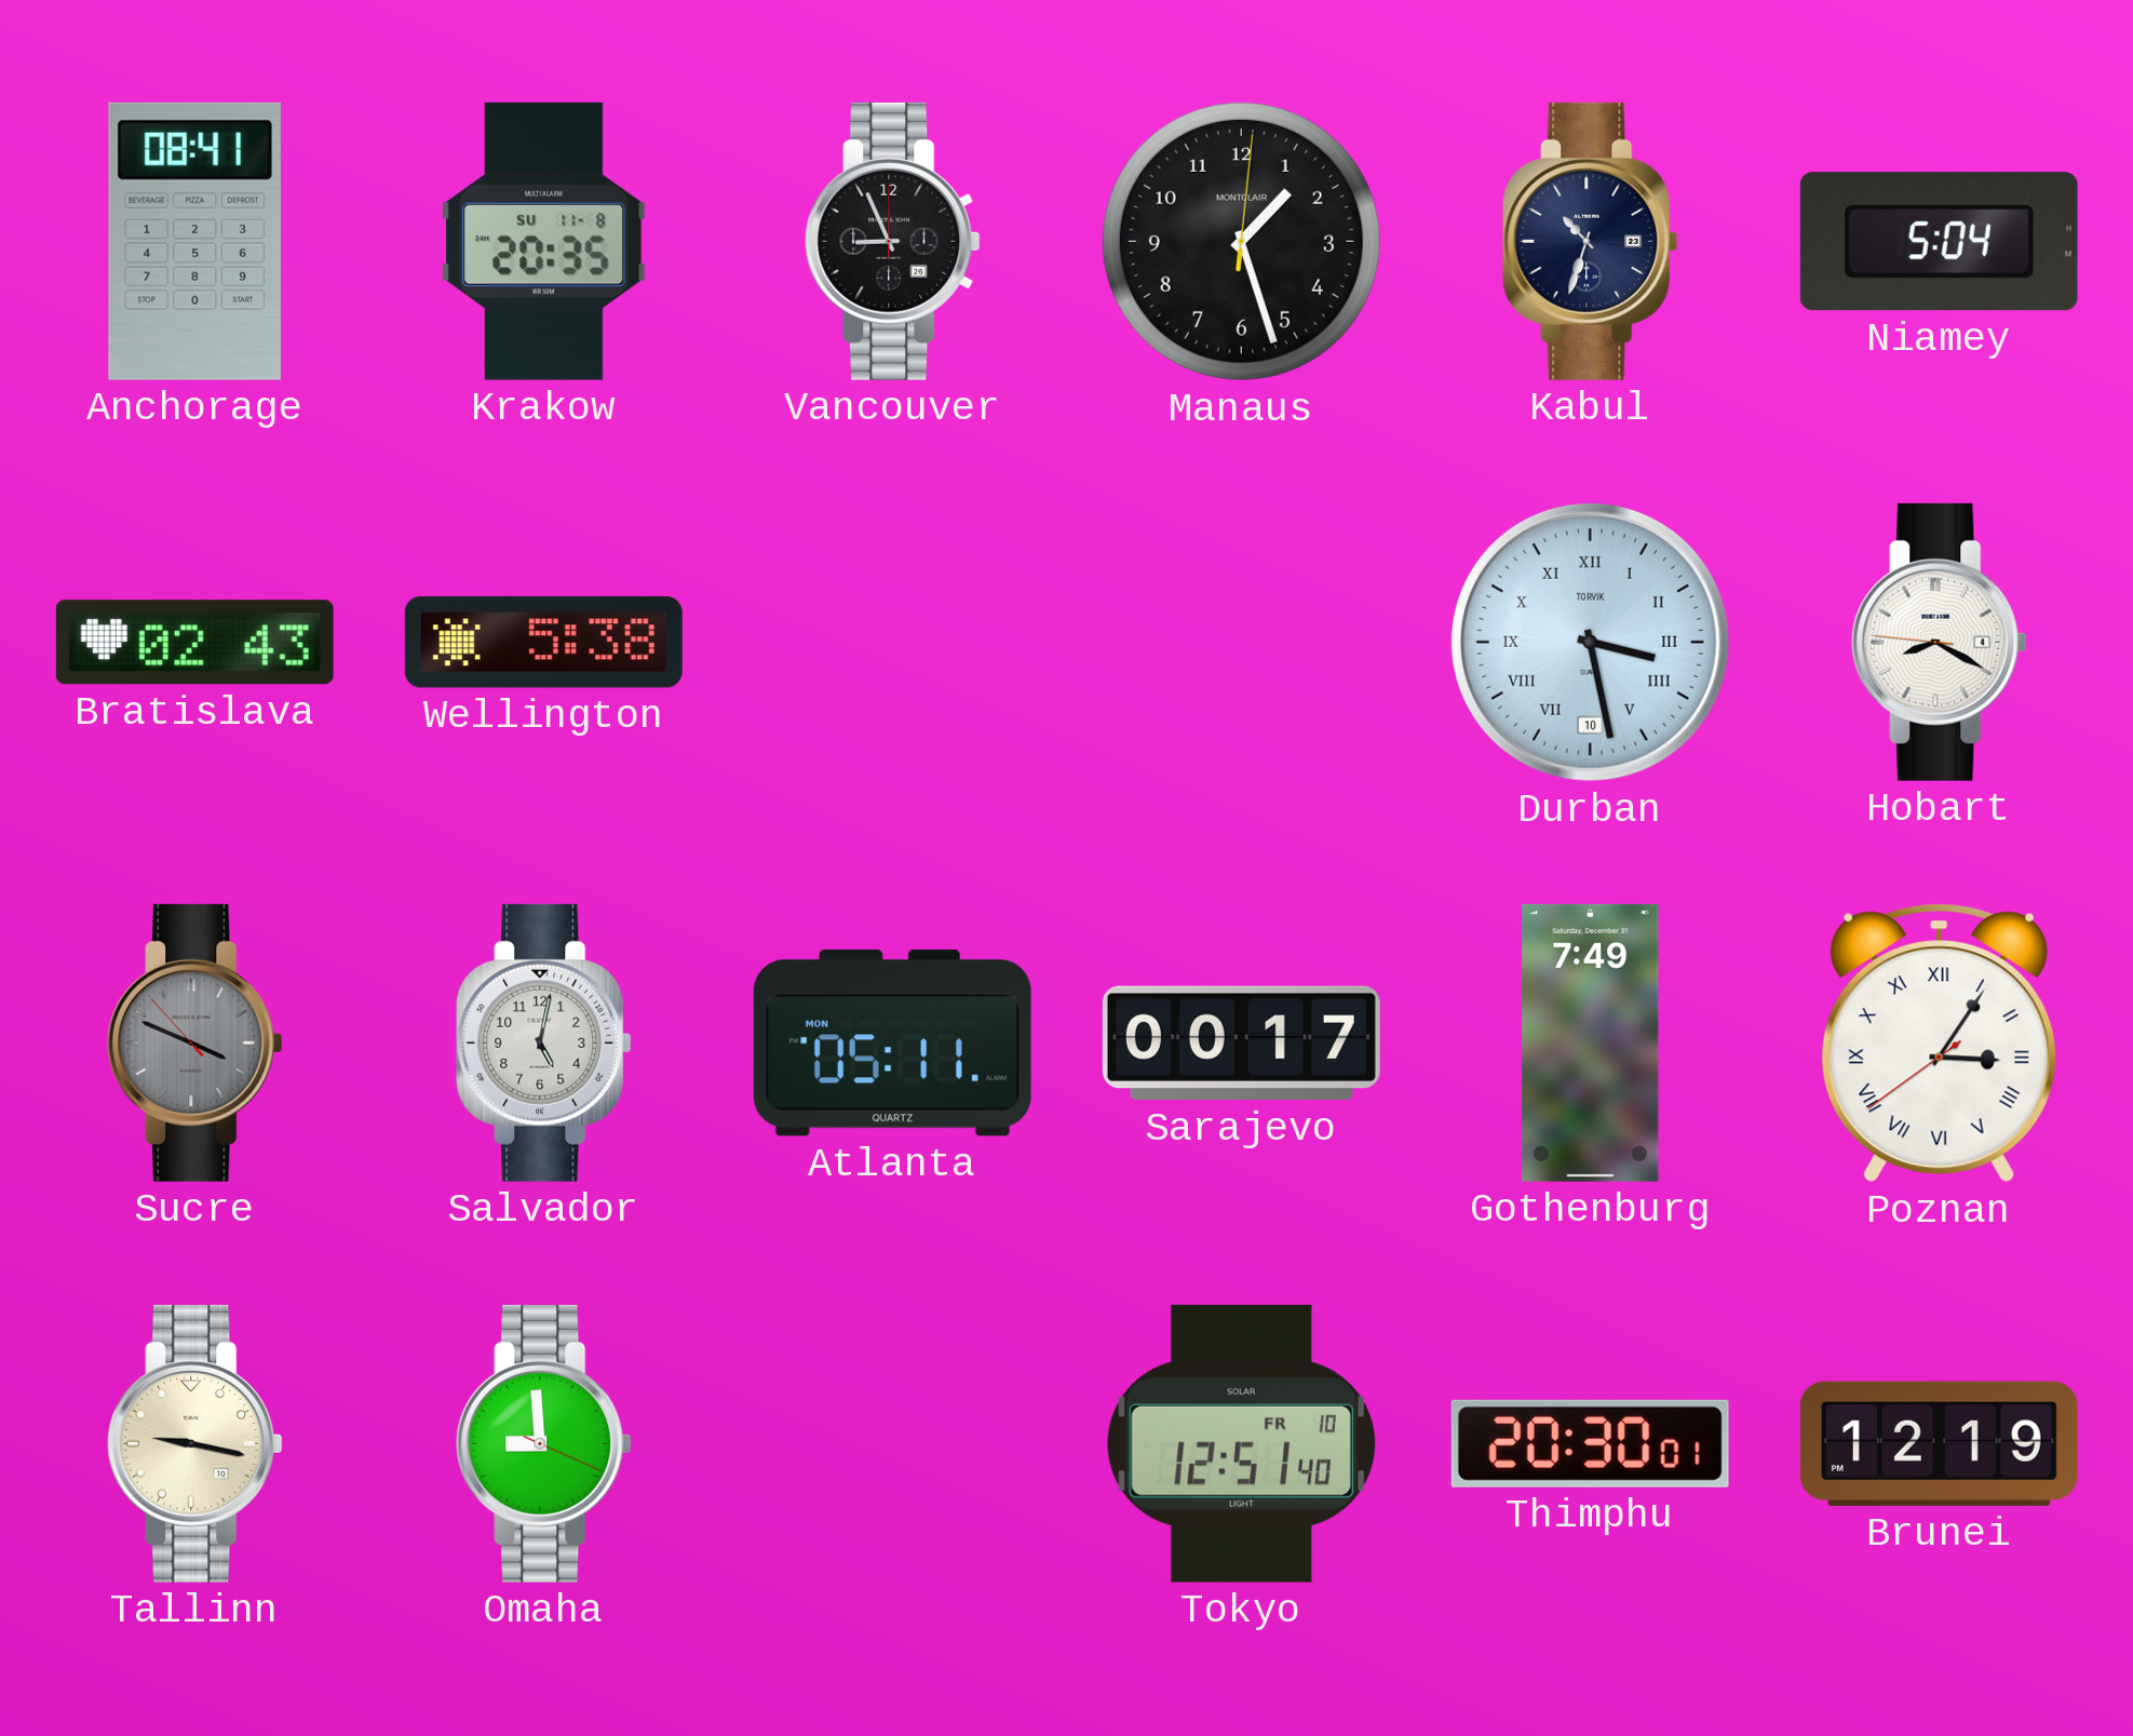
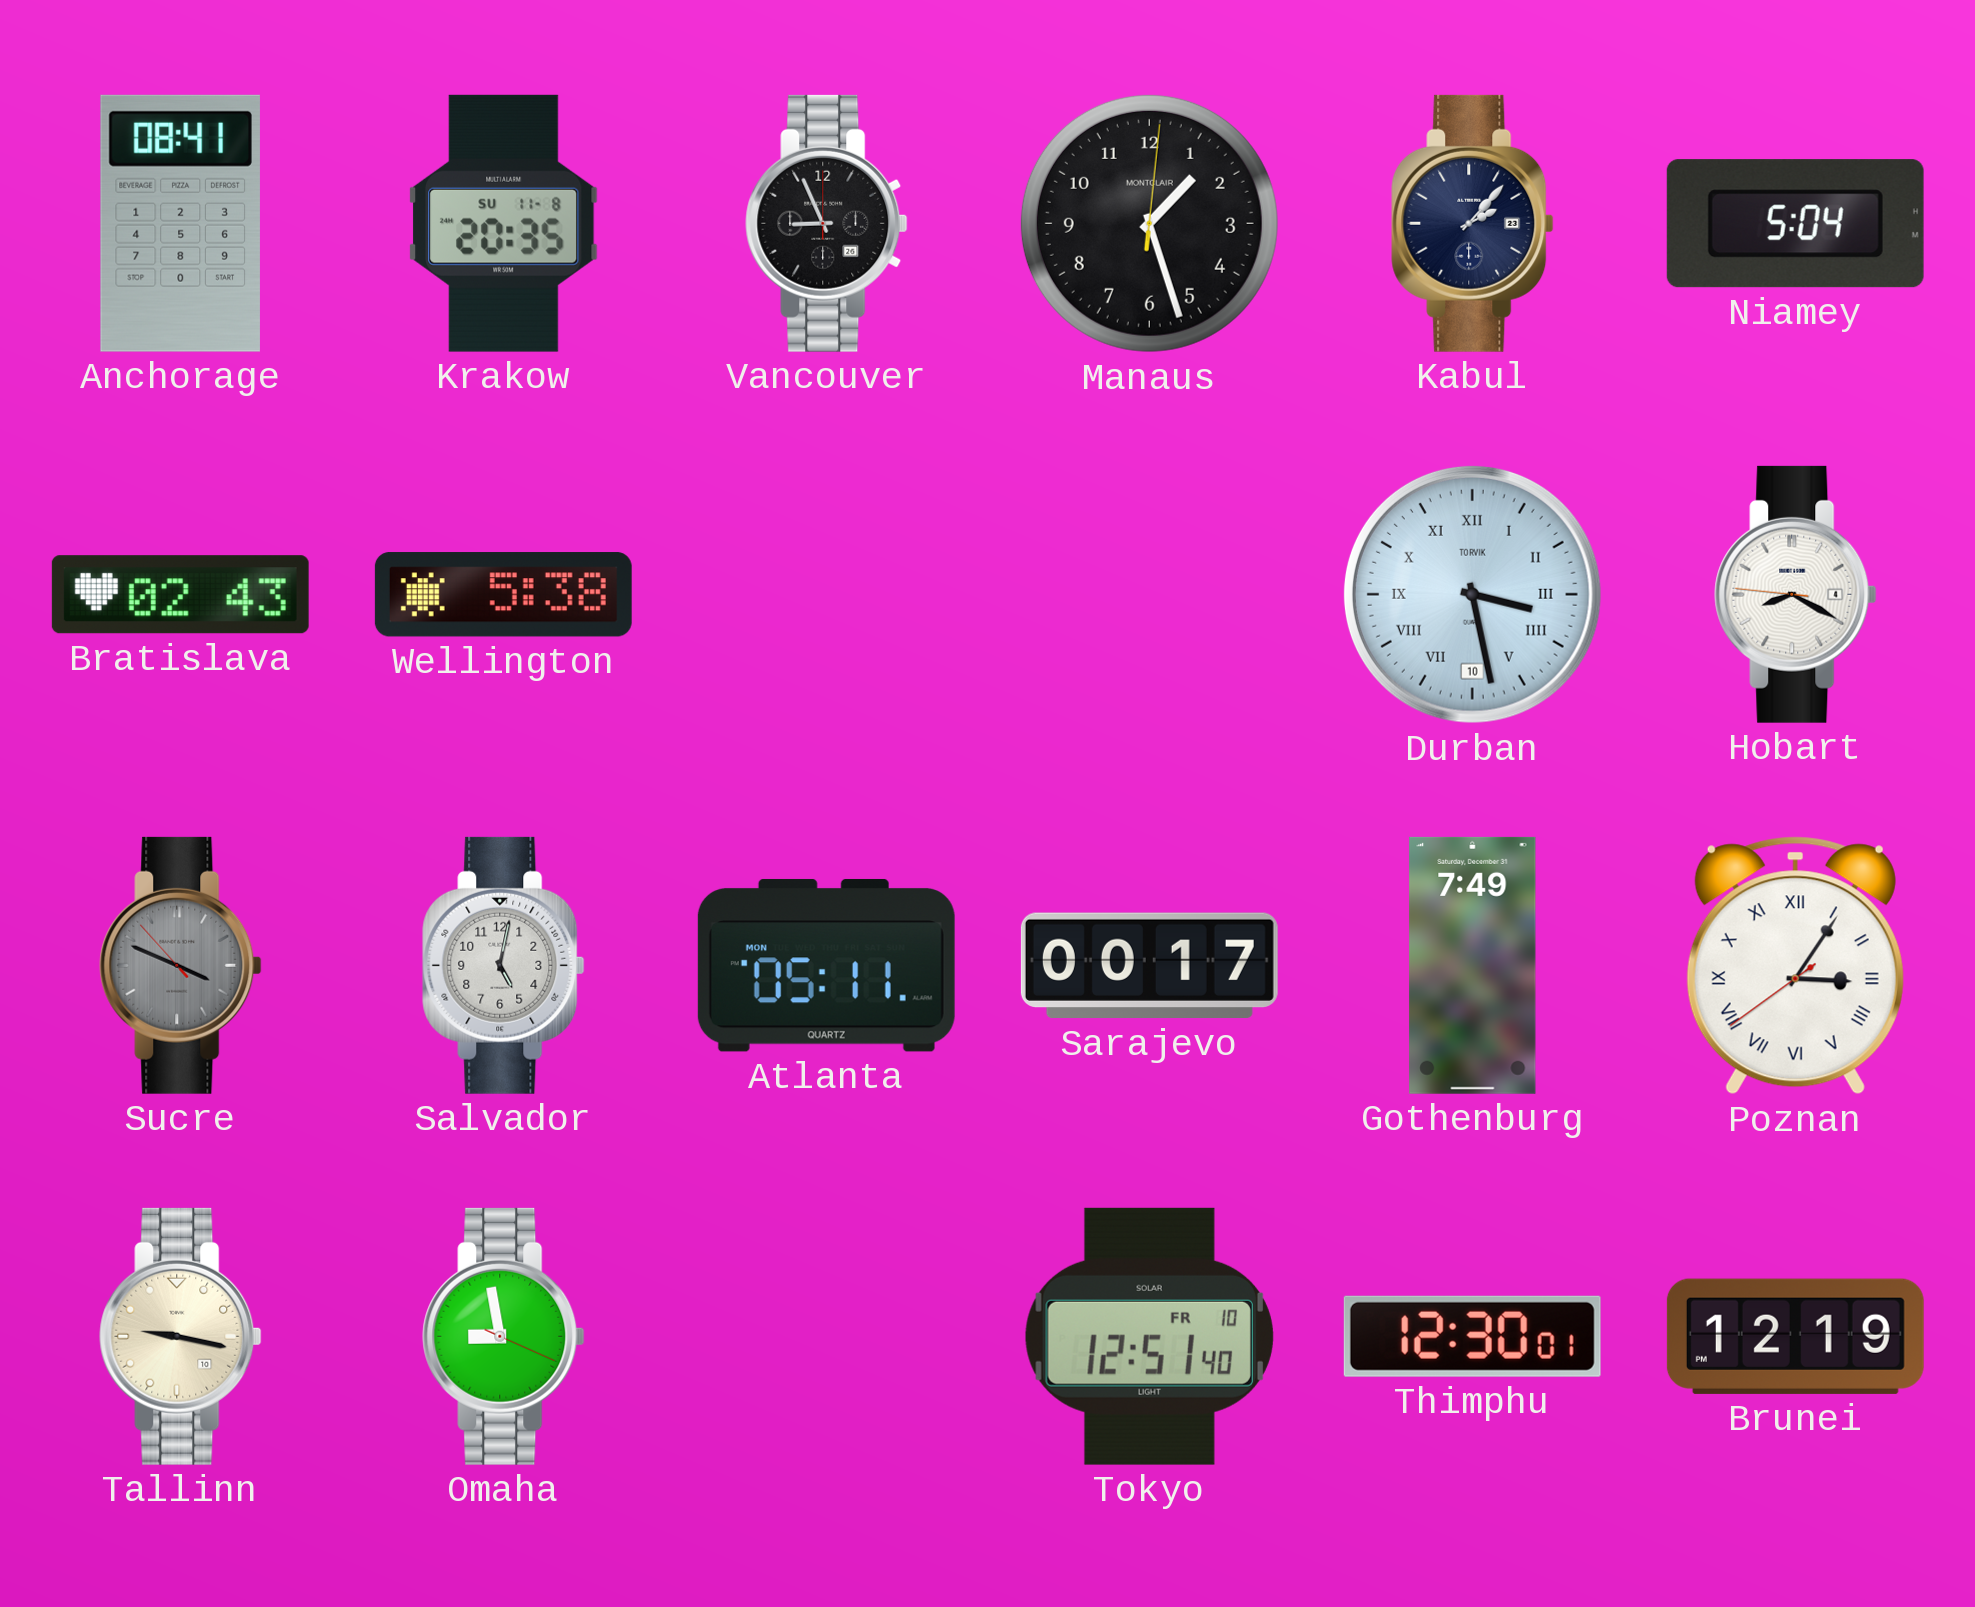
Kabul: 10:33 -> 2:07
Omaha: 8:59 -> 8:58
Thimphu: 20:30 -> 12:30
